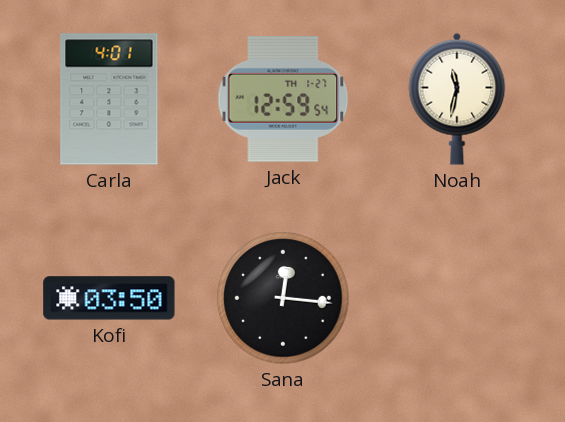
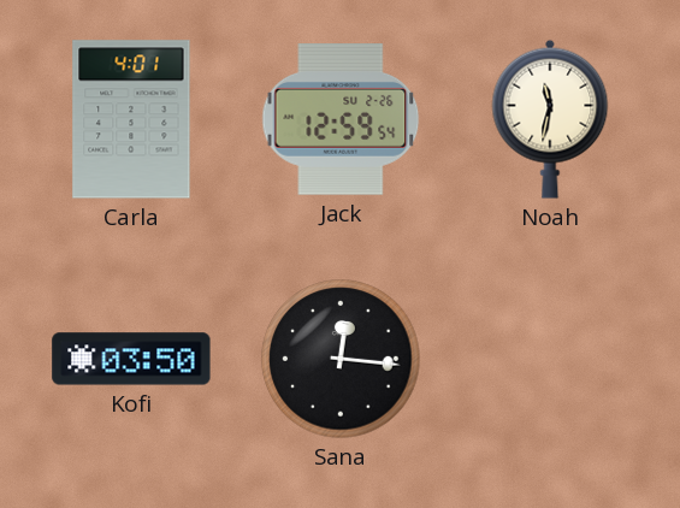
Jack date: TH 1-27 -> SU 2-26
